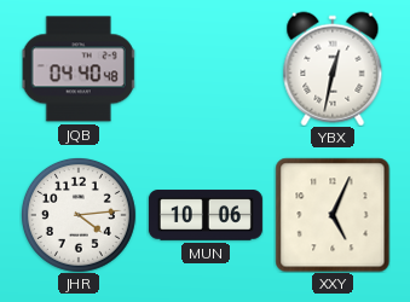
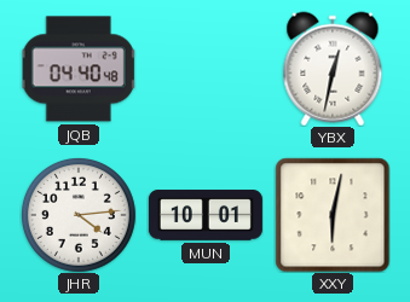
MUN: 10:06 -> 10:01
XXY: 5:04 -> 6:02
